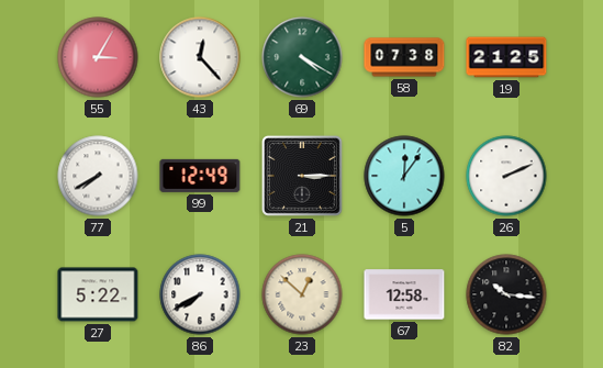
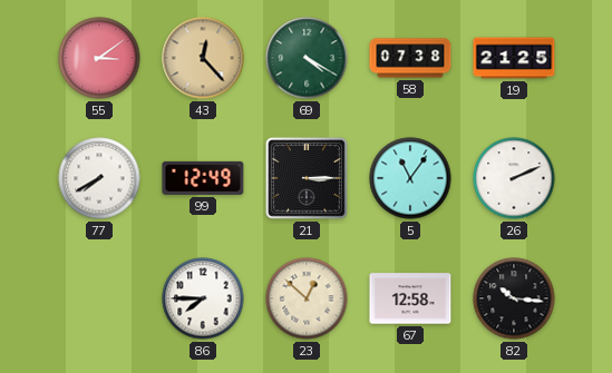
55: 3:05 -> 3:09
43 dial: white -> champagne
5: 12:06 -> 11:06
27: 5:22 -> none
86: 7:40 -> 7:45
